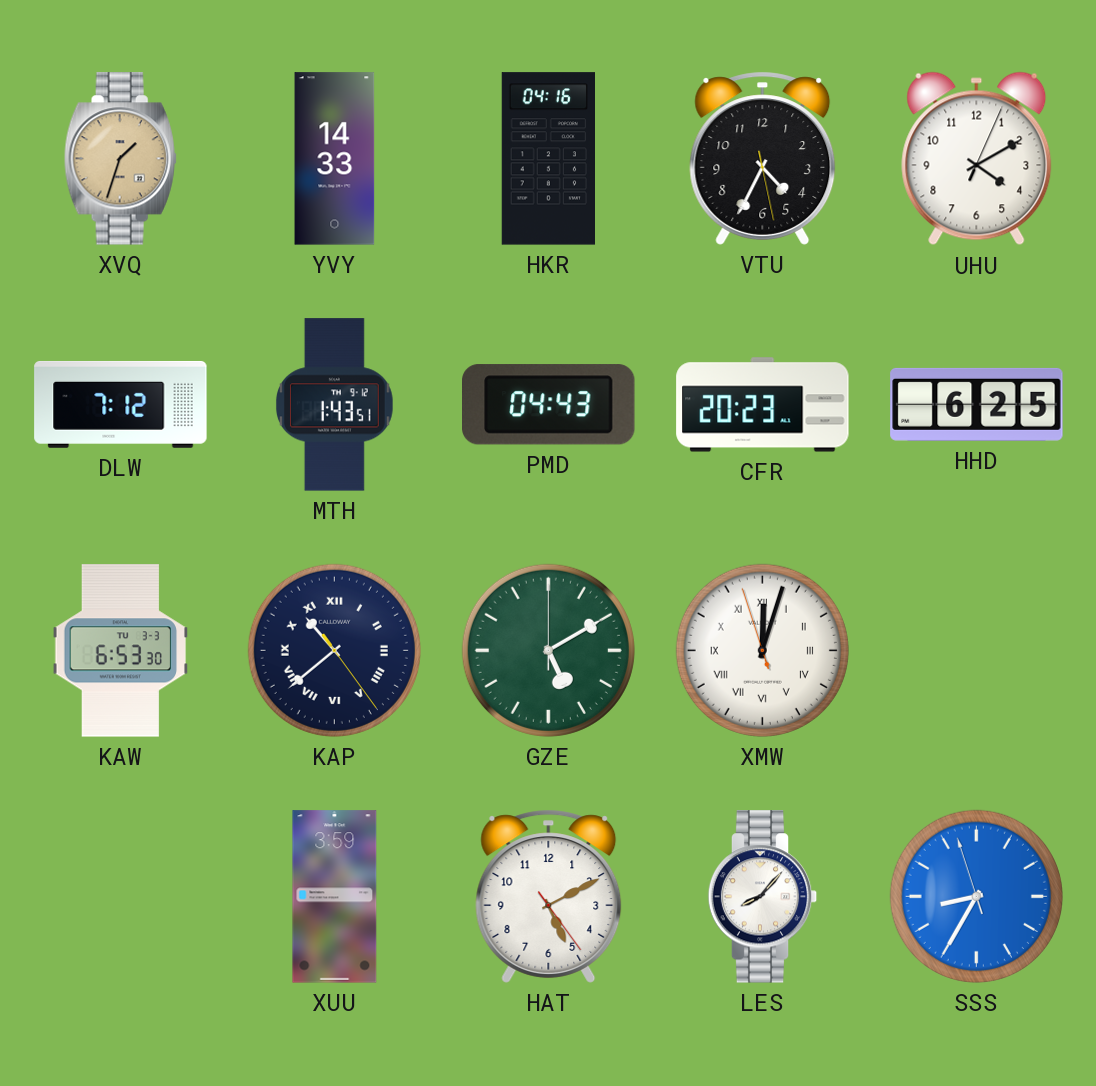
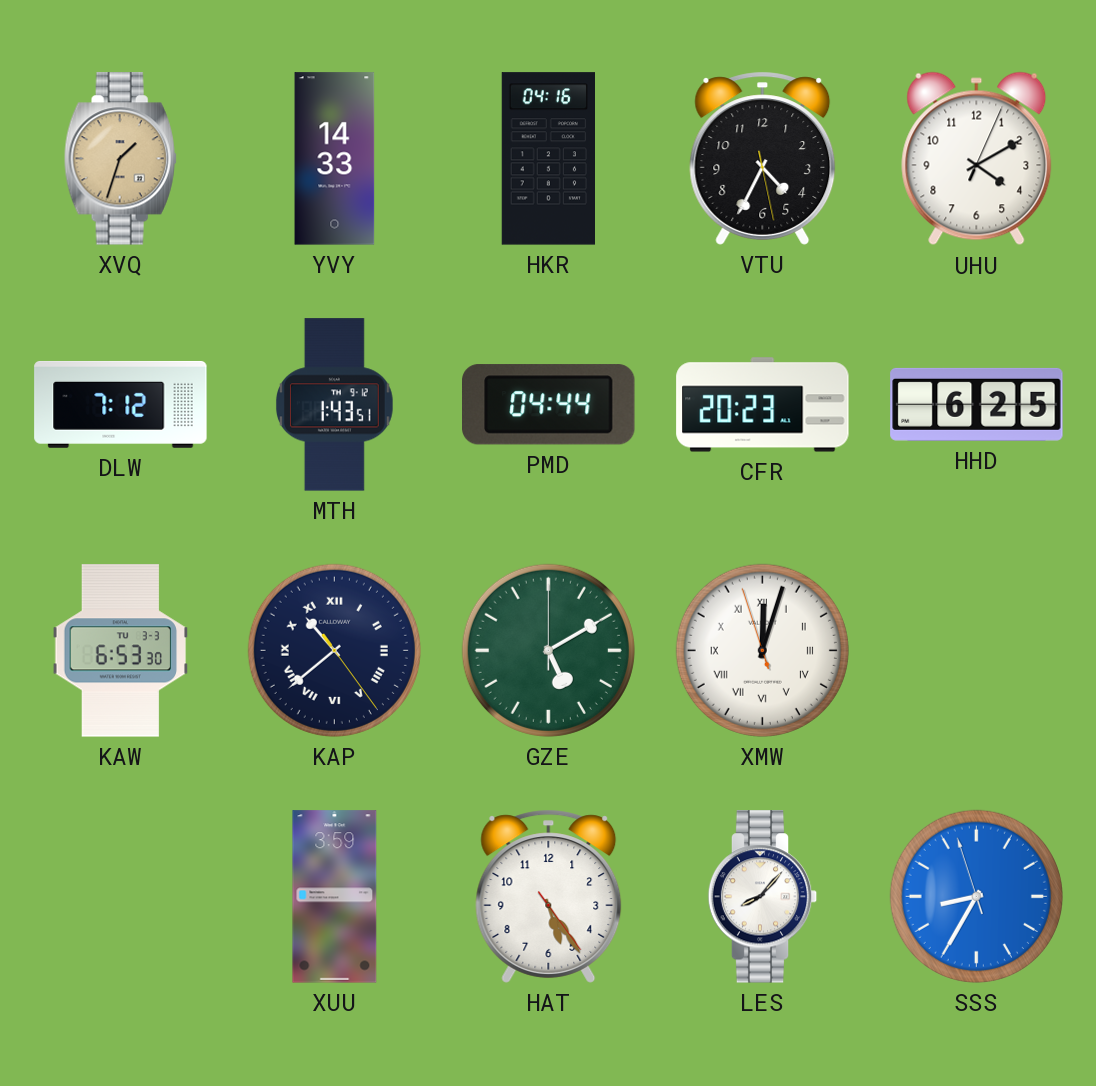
PMD: 04:43 -> 04:44
HAT: 5:10 -> 5:24
